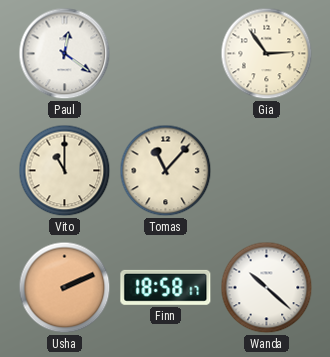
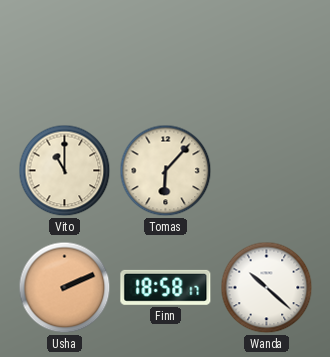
Paul: 12:21 -> none
Gia: 2:54 -> none
Tomas: 11:07 -> 6:07
